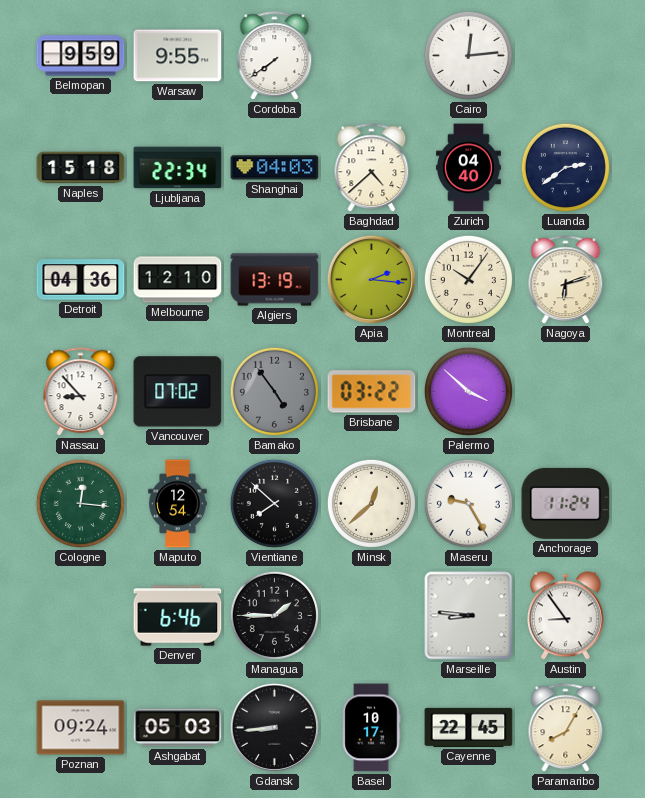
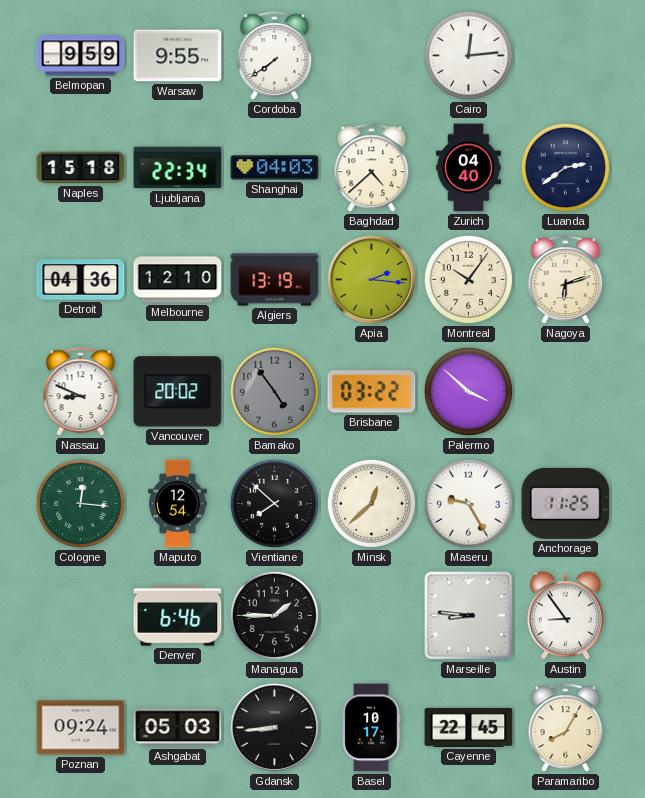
Nassau: 8:53 -> 8:49
Vancouver: 07:02 -> 20:02
Anchorage: 11:24 -> 11:25
